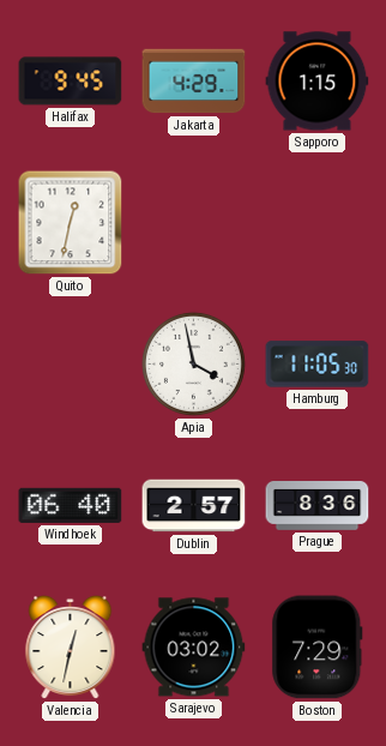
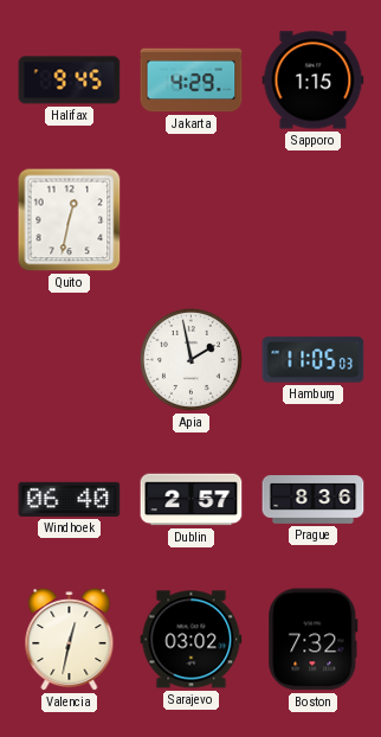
Apia: 3:58 -> 1:58
Hamburg: 11:05:30 -> 11:05:03
Boston: 7:29 -> 7:32
